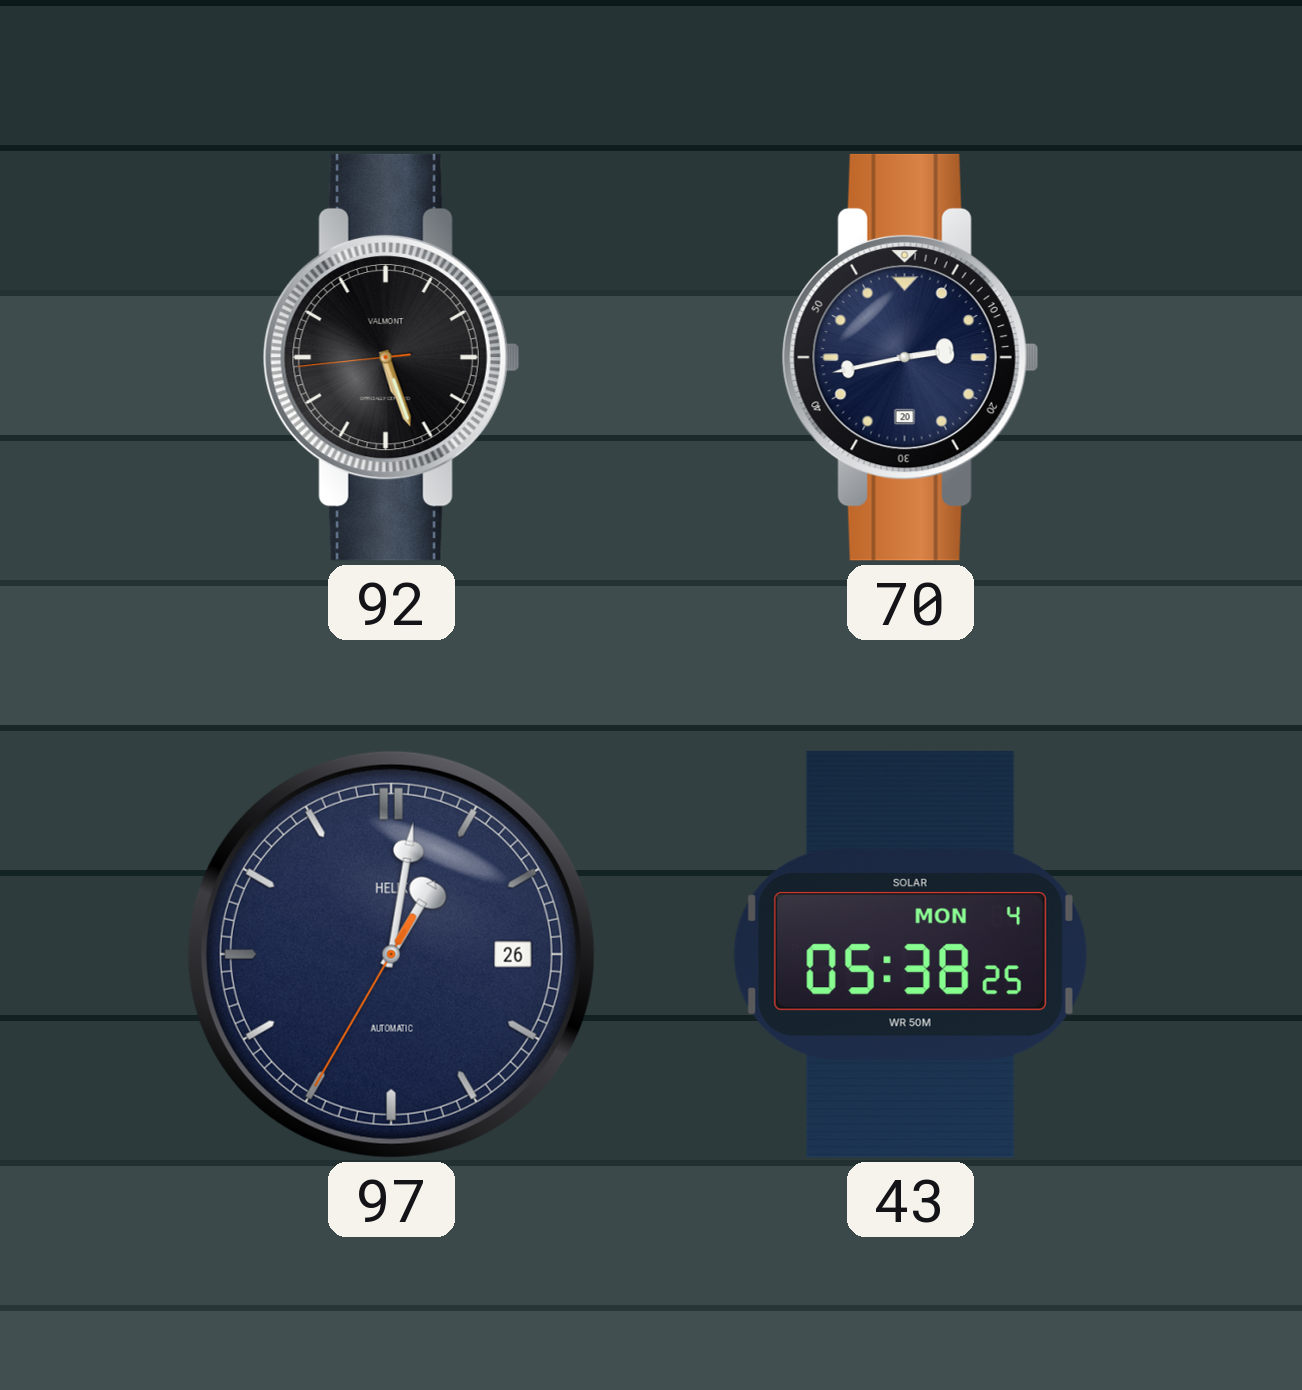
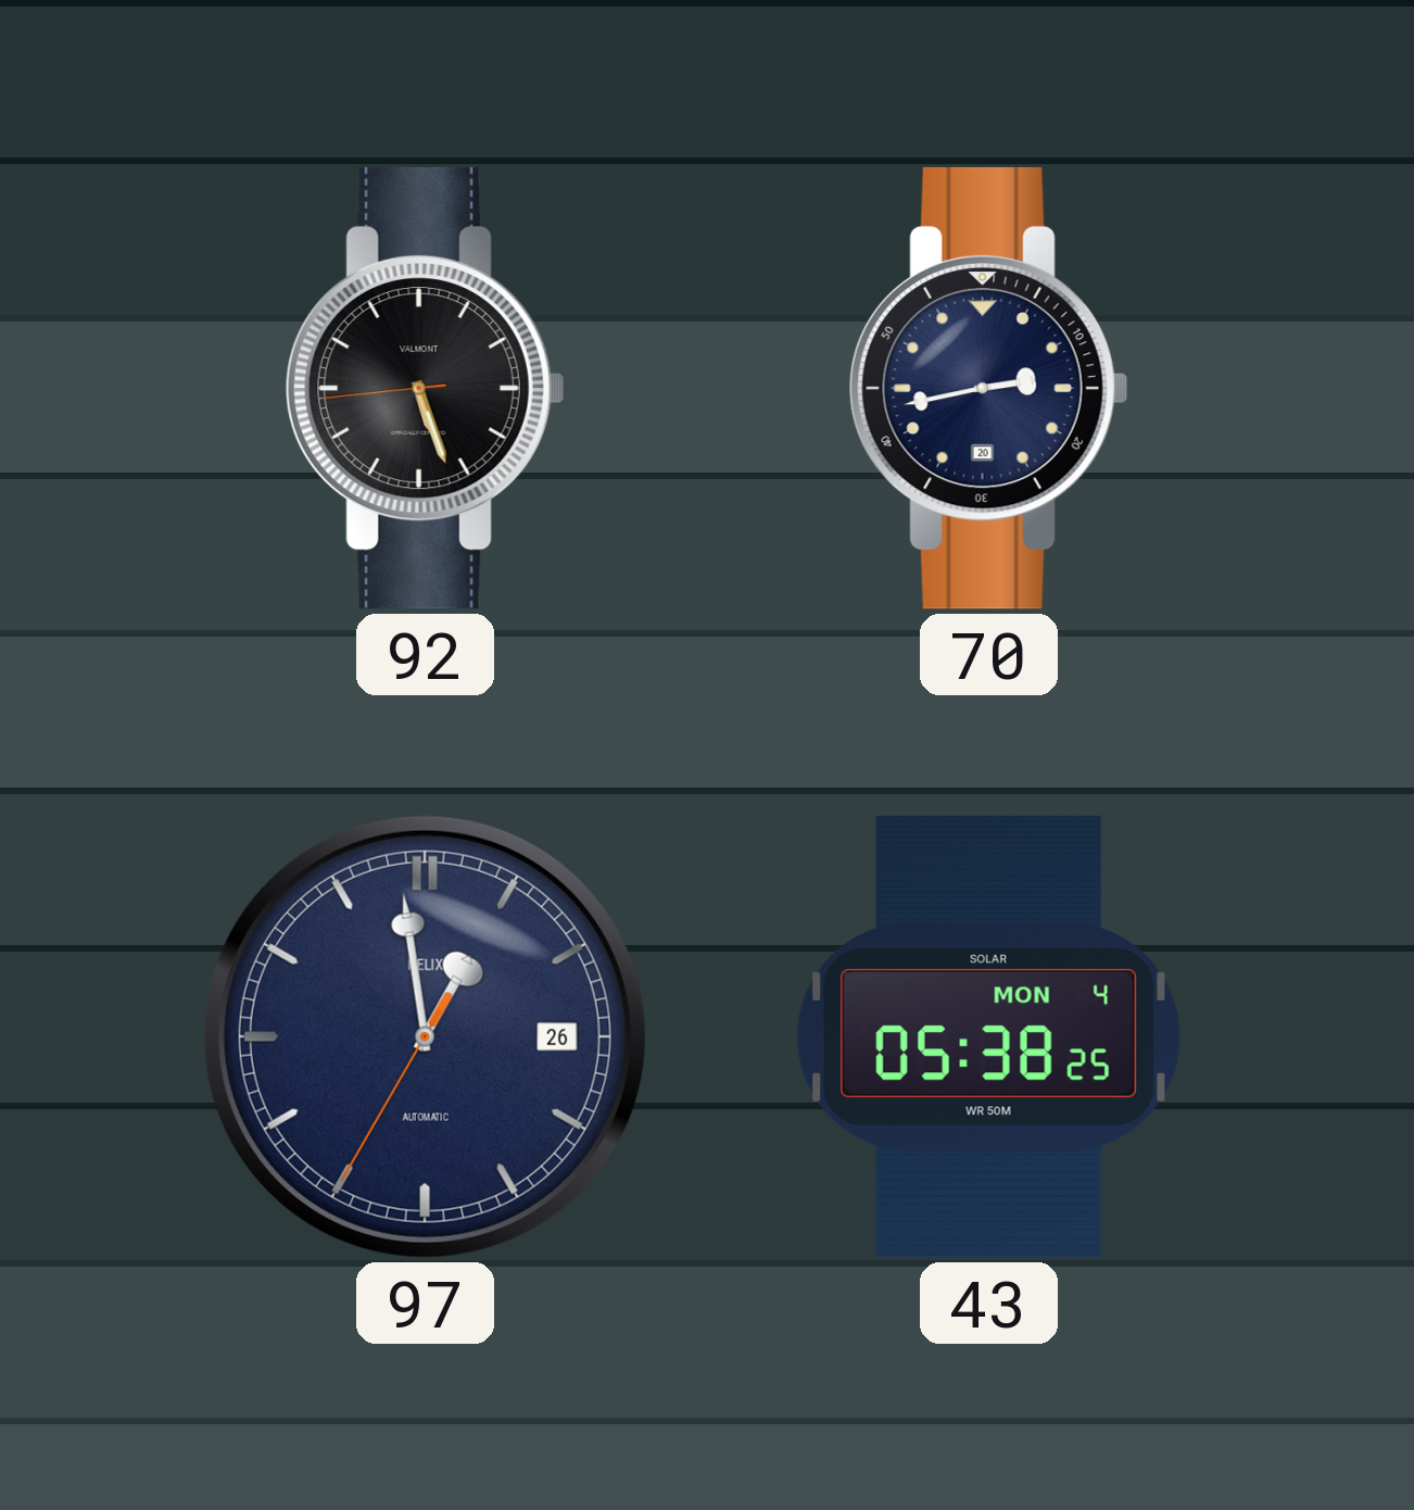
97: 1:01 -> 12:58
